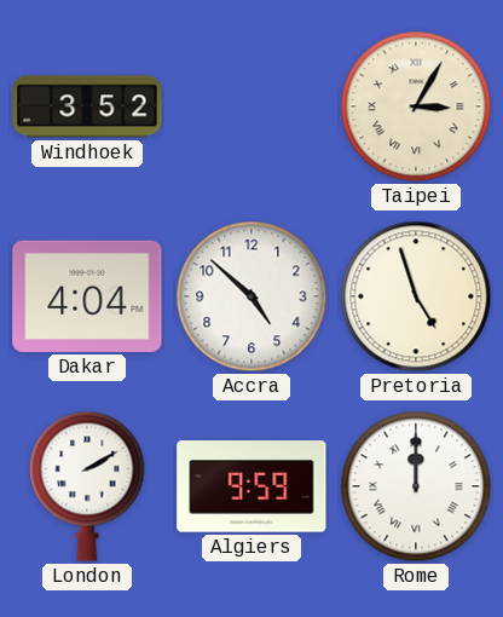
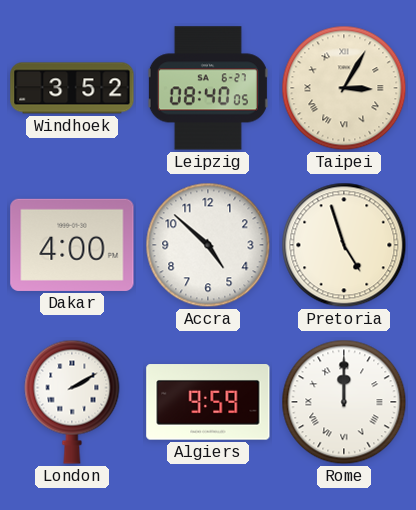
Leipzig: none -> 08:40
Dakar: 4:04 -> 4:00
